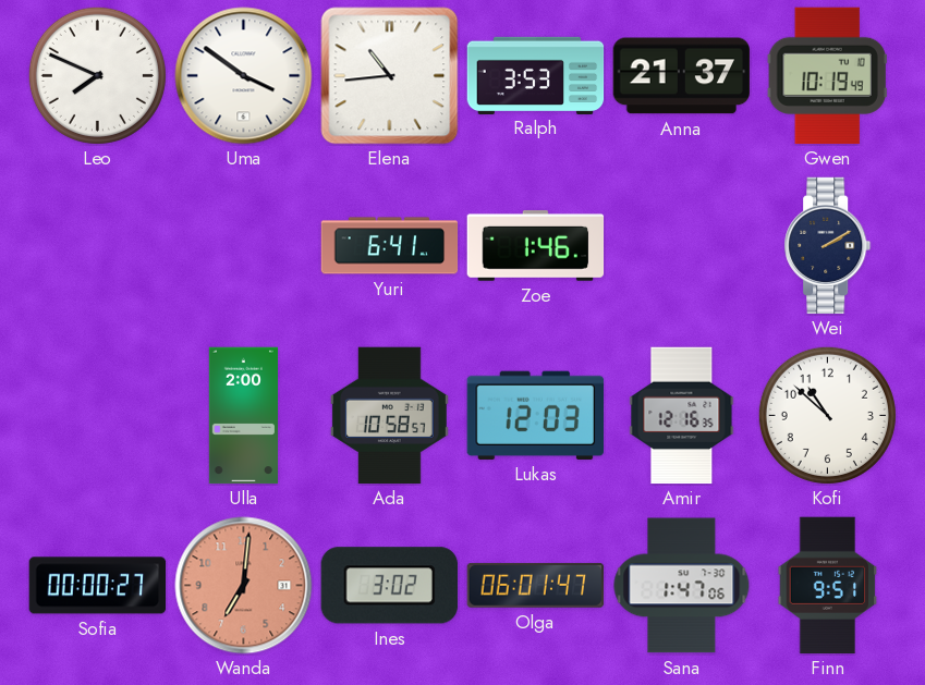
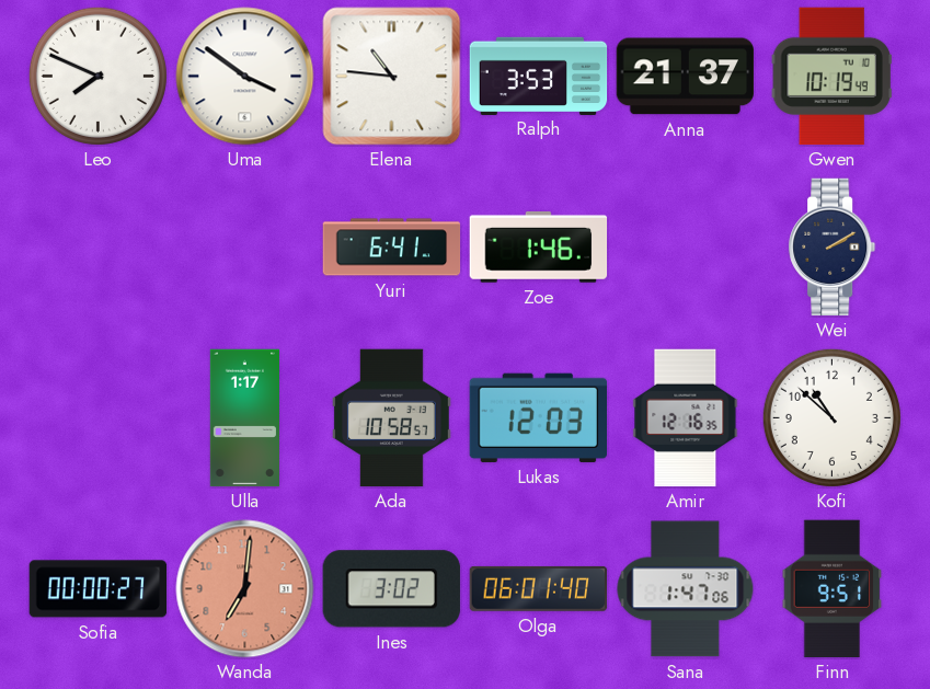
Elena: 10:44 -> 10:46
Ulla: 2:00 -> 1:17
Olga: 06:01:47 -> 06:01:40
